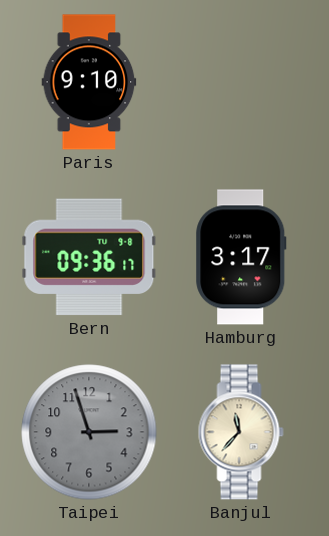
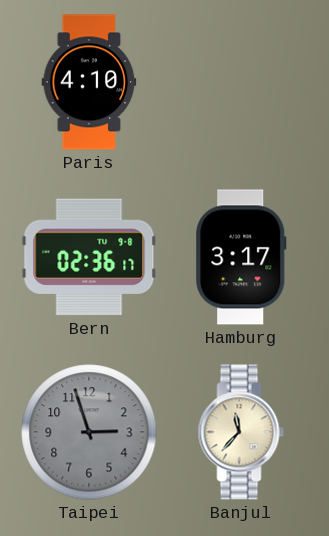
Paris: 9:10 -> 4:10
Bern: 09:36 -> 02:36
